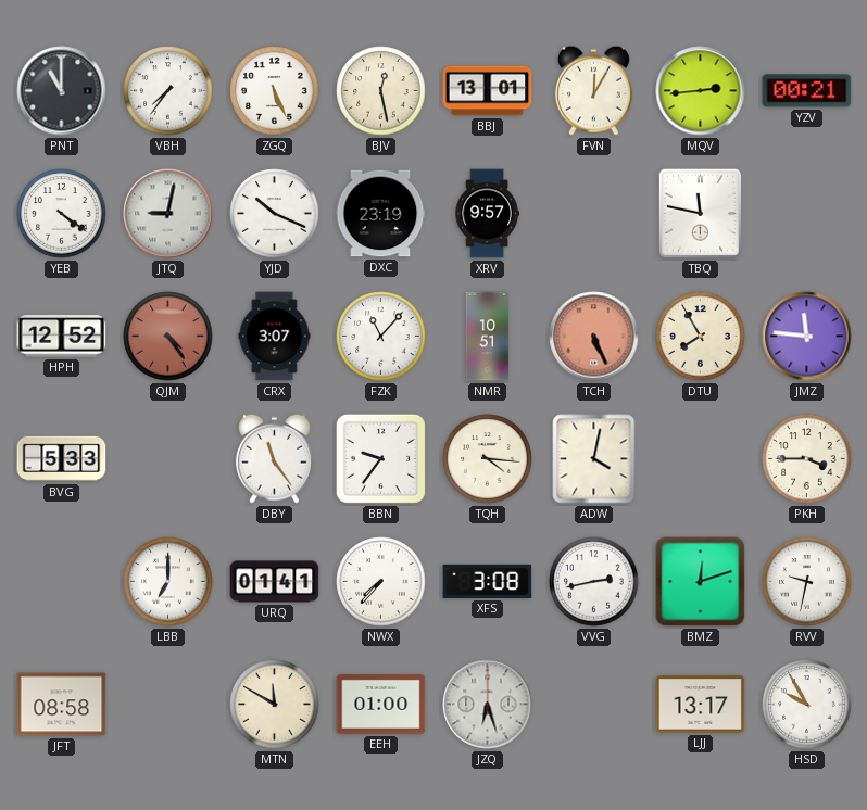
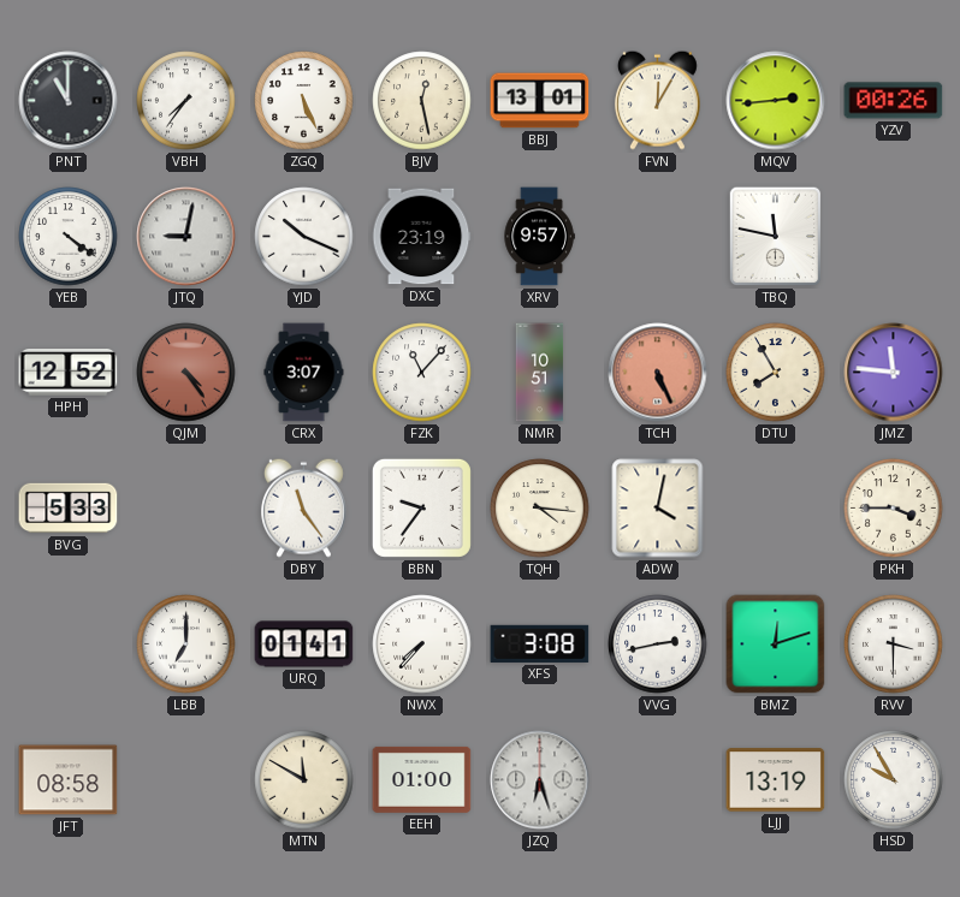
YZV: 00:21 -> 00:26
RVV: 9:32 -> 3:30
LJJ: 13:17 -> 13:19
